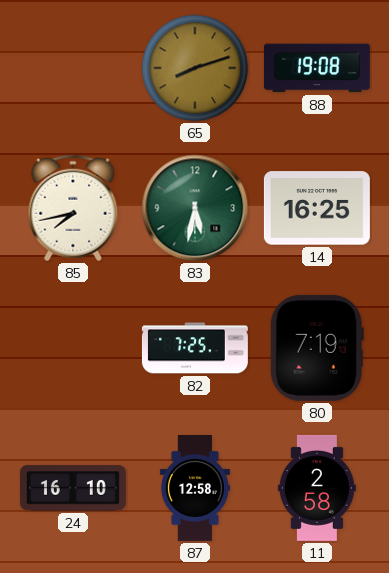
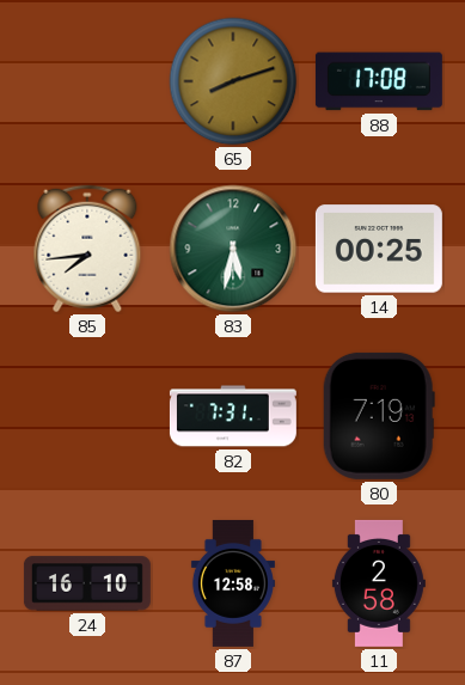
88: 19:08 -> 17:08
85: 7:43 -> 7:44
14: 16:25 -> 00:25
82: 7:25 -> 7:31
